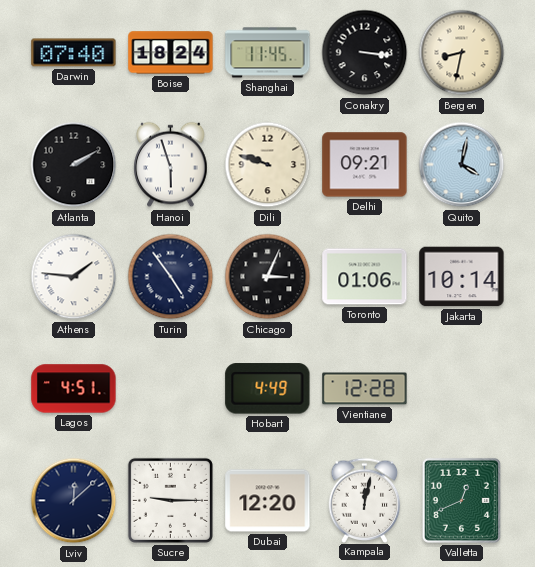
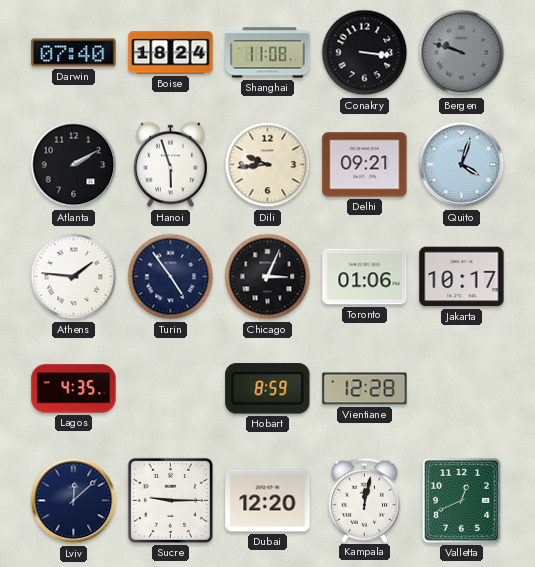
Shanghai: 11:45 -> 11:08
Bergen: 8:32 -> 9:48
Bergen dial: cream -> grey
Dili: 9:48 -> 9:44
Quito: 4:02 -> 4:03
Jakarta: 10:14 -> 10:17
Lagos: 4:51 -> 4:35
Hobart: 4:49 -> 8:59
